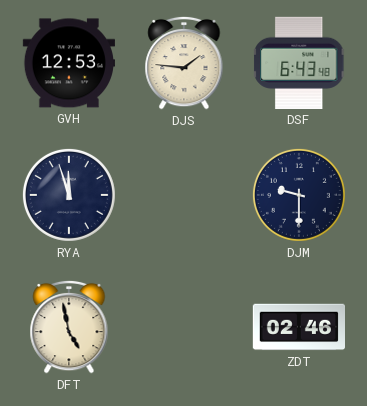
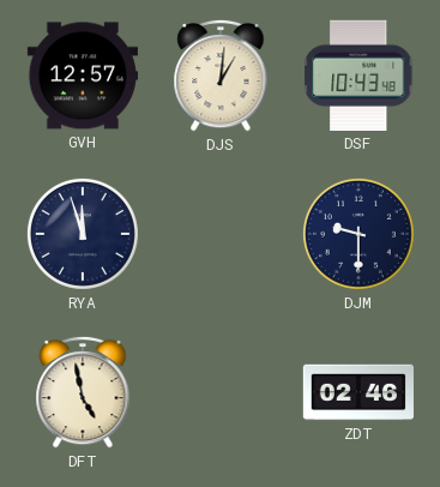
GVH: 12:53 -> 12:57
DJS: 1:46 -> 1:01
DSF: 6:43 -> 10:43
